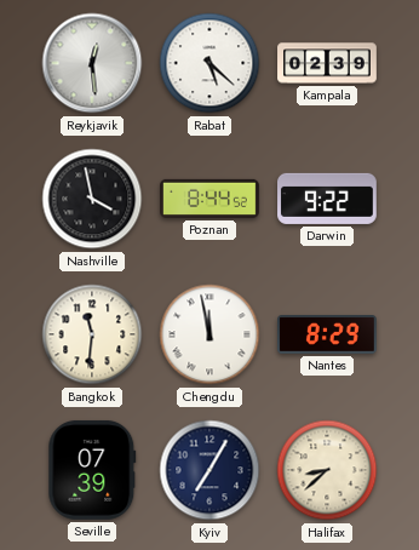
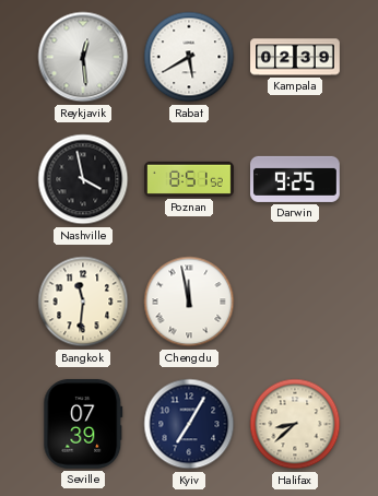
Rabat: 5:22 -> 5:40
Poznan: 8:44 -> 8:51
Darwin: 9:22 -> 9:25
Nantes: 8:29 -> none
